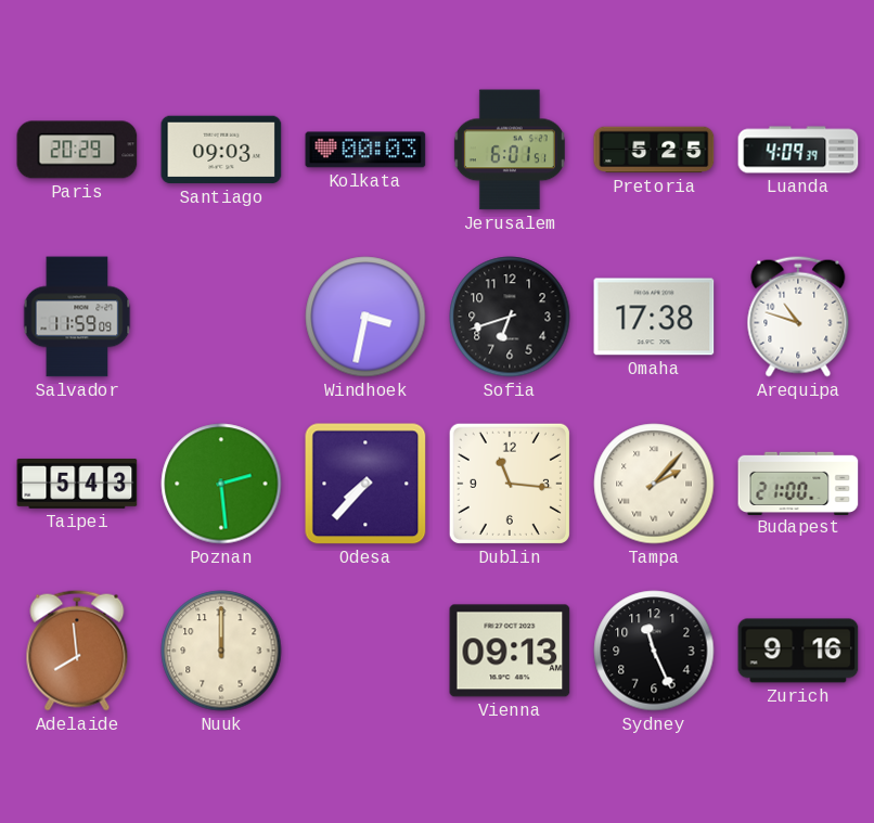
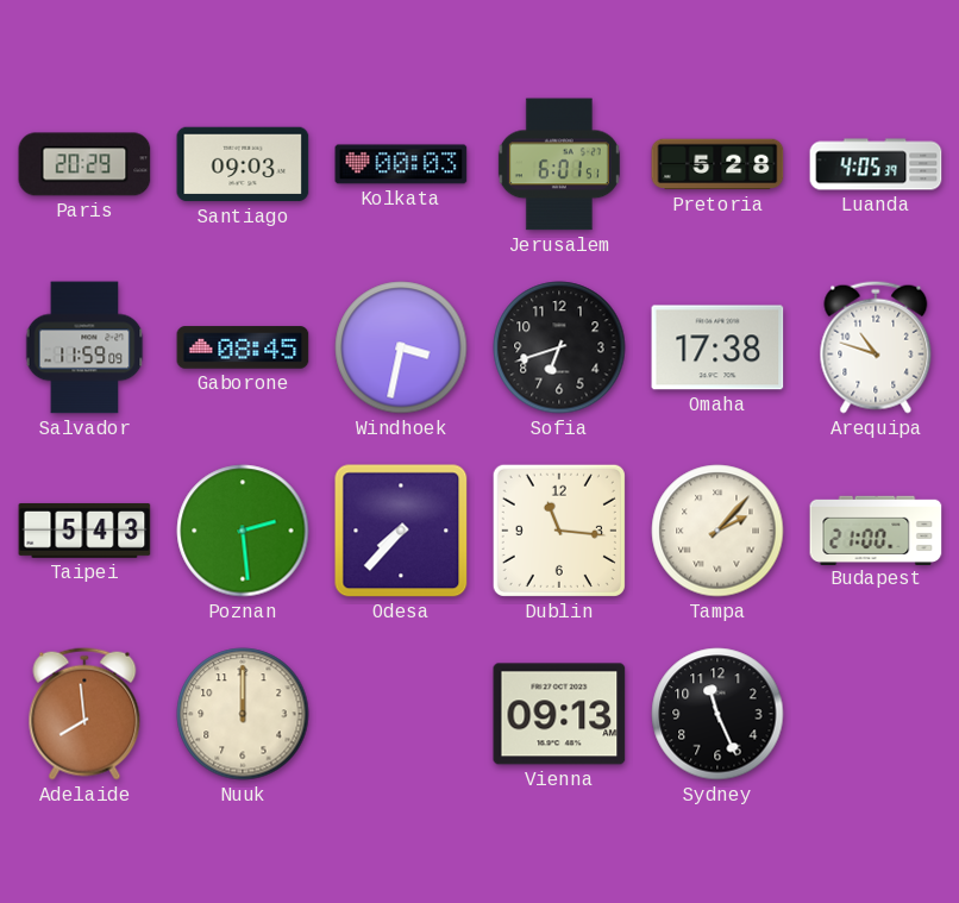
Pretoria: 5:25 -> 5:28
Luanda: 4:09 -> 4:05
Gaborone: none -> 08:45
Zurich: 9:16 -> none
